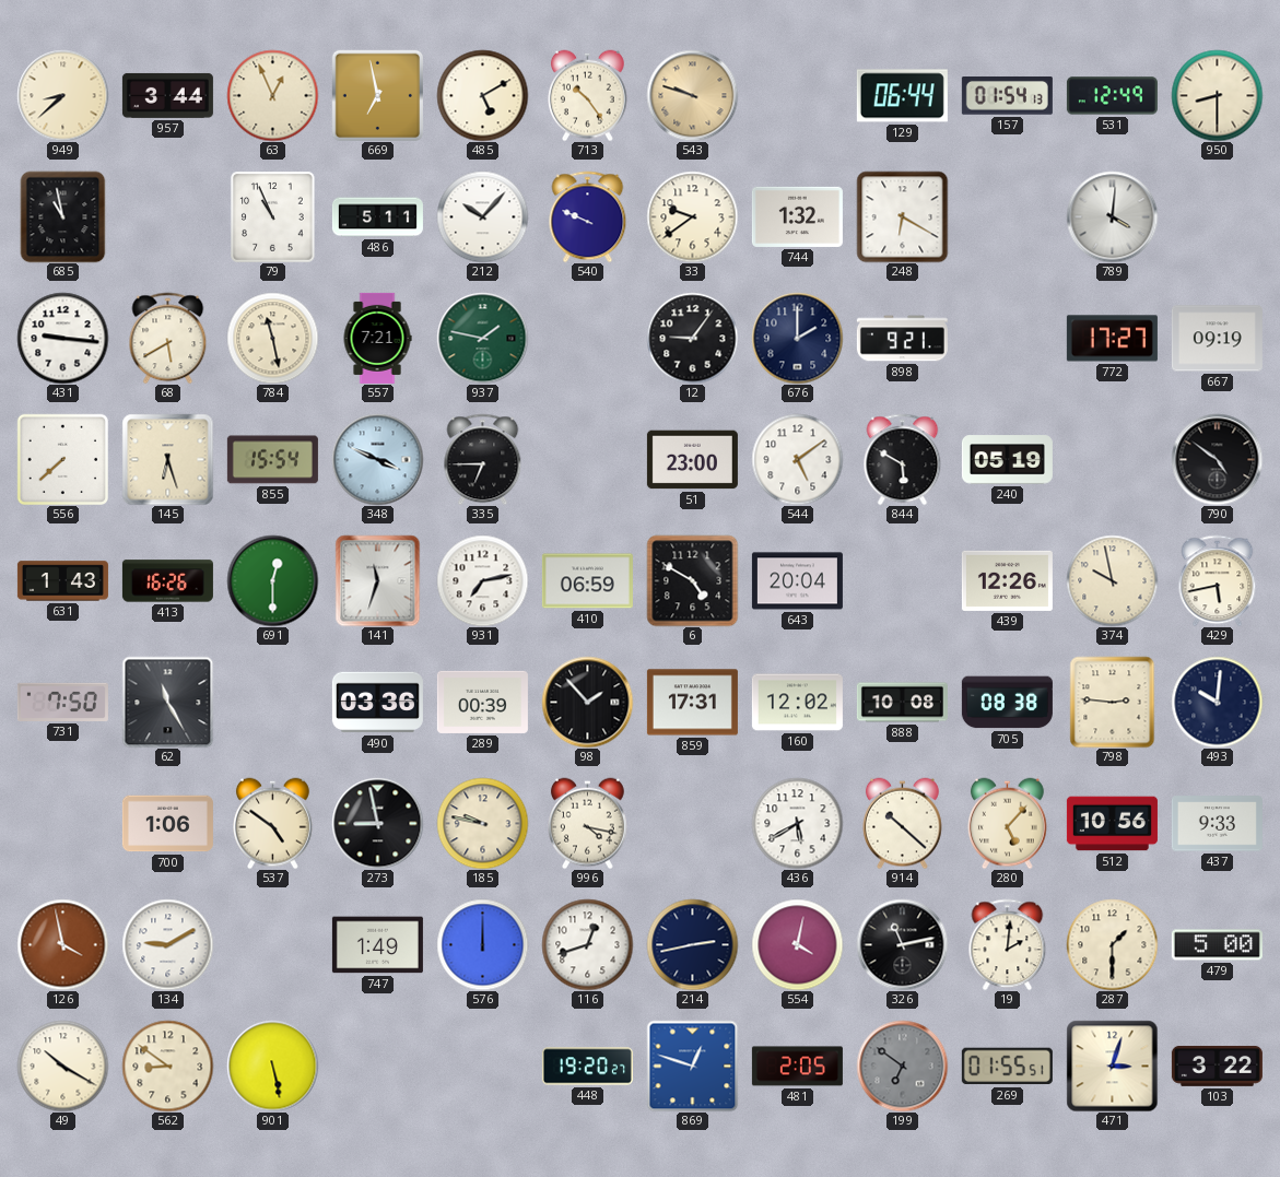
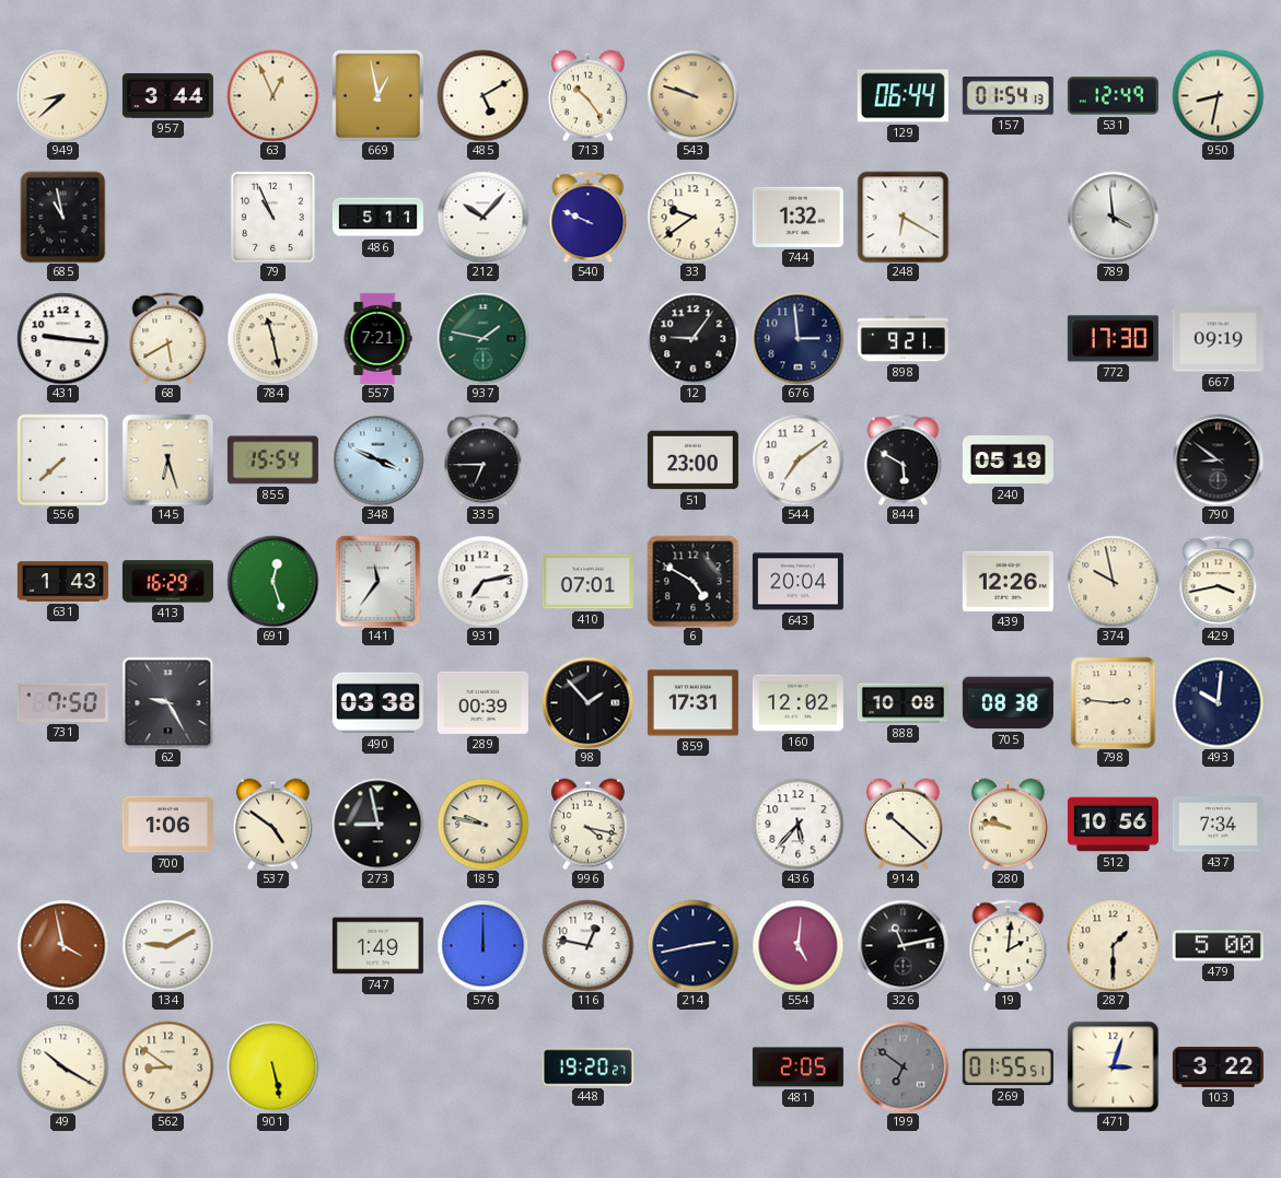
669: 6:58 -> 12:58
950: 8:30 -> 8:32
789: 4:01 -> 3:59
676: 2:00 -> 2:59
772: 17:27 -> 17:30
544: 5:09 -> 7:09
790: 4:51 -> 8:51
413: 16:26 -> 16:29
691: 12:30 -> 12:27
141: 11:33 -> 11:36
410: 06:59 -> 07:01
429: 5:43 -> 3:43
62: 11:25 -> 9:25
490: 03:36 -> 03:38
436: 5:40 -> 5:37
280: 5:07 -> 9:47
437: 9:33 -> 7:34
116: 12:42 -> 12:47
554: 4:02 -> 5:01
869: 12:48 -> none
